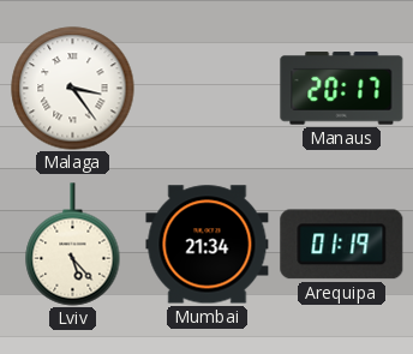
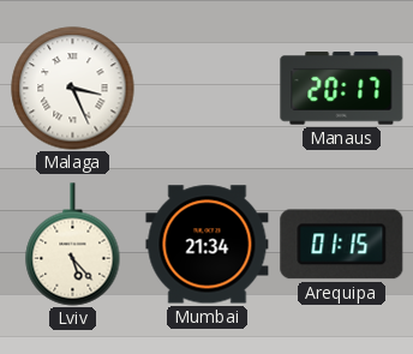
Malaga: 3:24 -> 3:26
Arequipa: 01:19 -> 01:15
